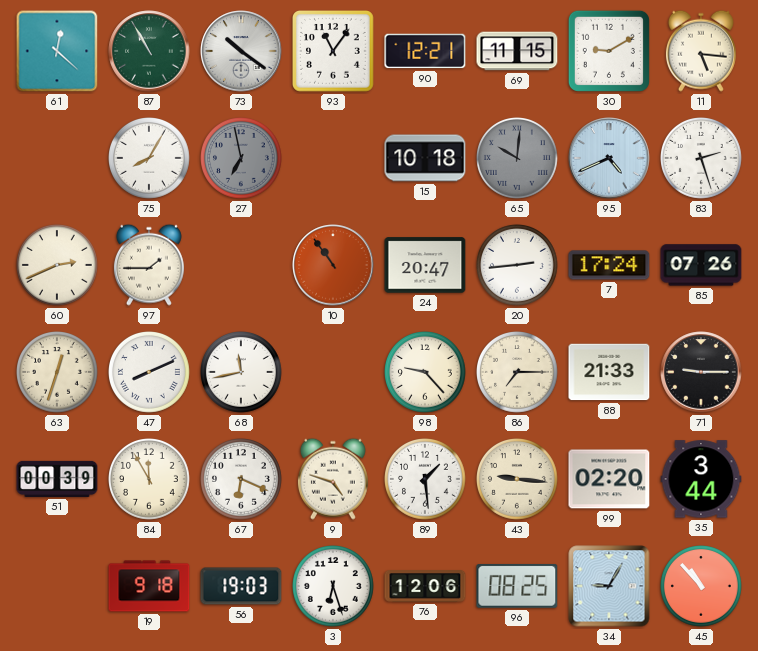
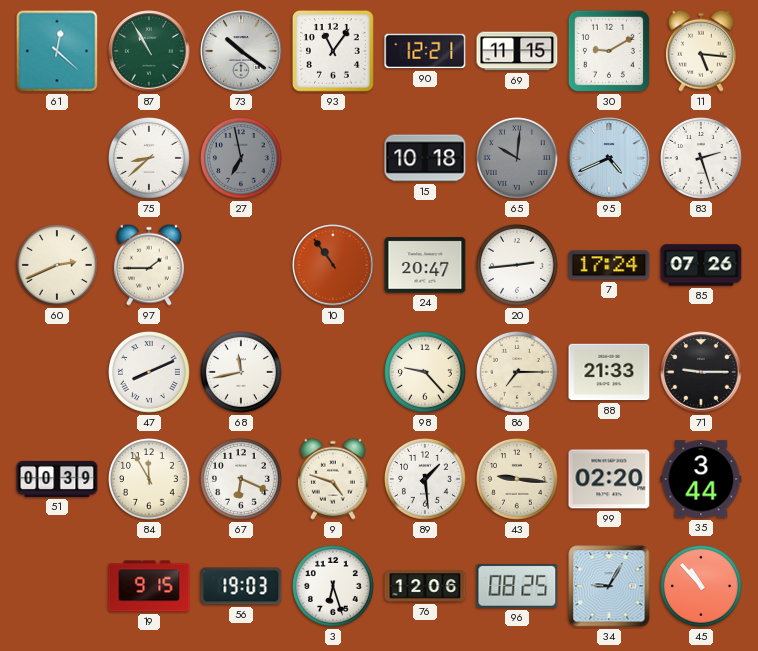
75: 8:05 -> 8:38
63: 12:33 -> none
19: 9:18 -> 9:15
